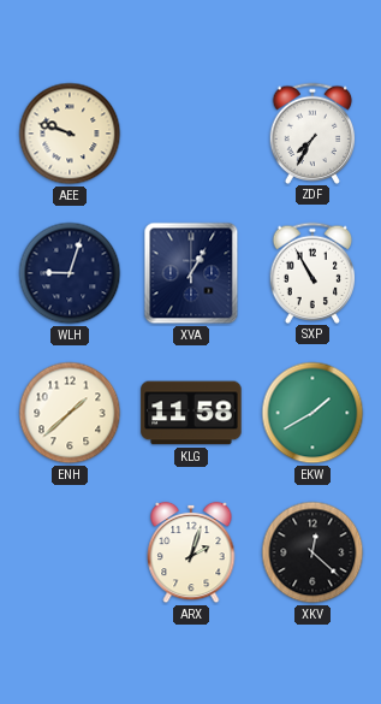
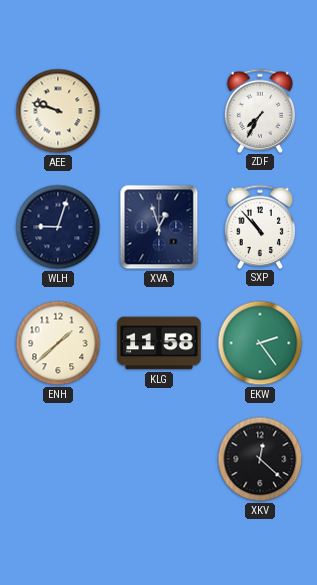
XVA: 1:05 -> 12:57
SXP: 10:55 -> 10:53
EKW: 1:40 -> 2:24
ARX: 2:03 -> none
